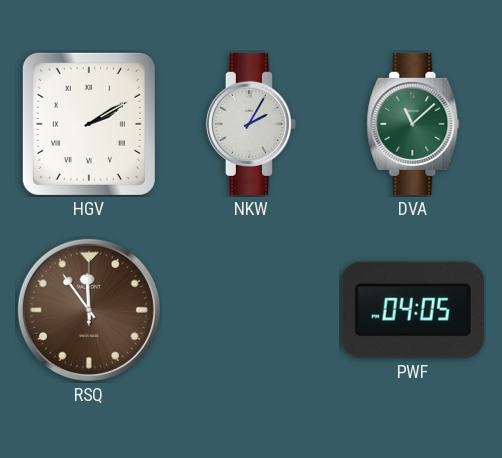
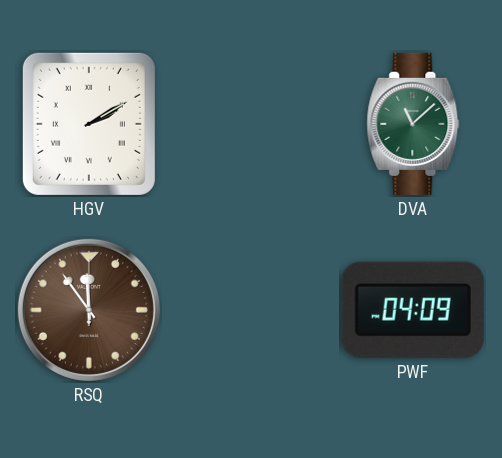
NKW: 2:05 -> none
PWF: 04:05 -> 04:09
